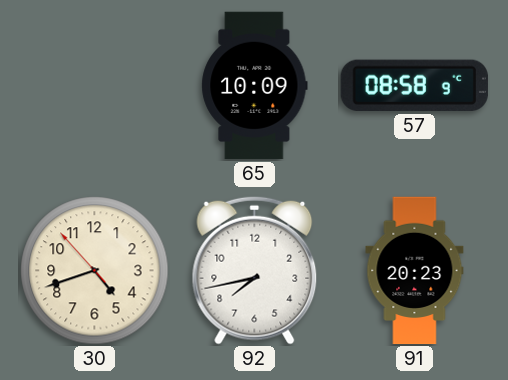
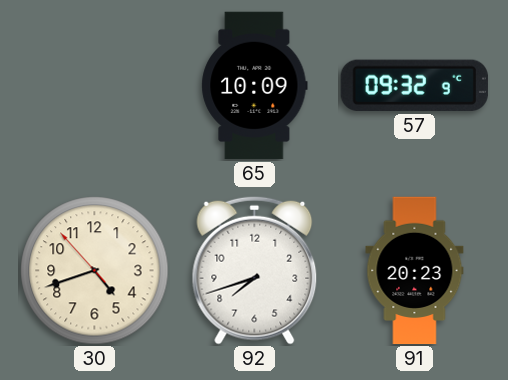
57: 08:58 -> 09:32
92: 7:43 -> 7:42
